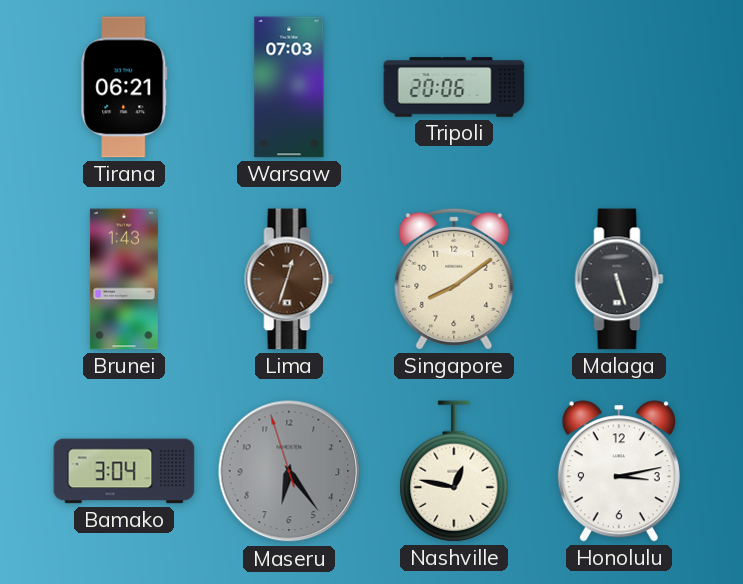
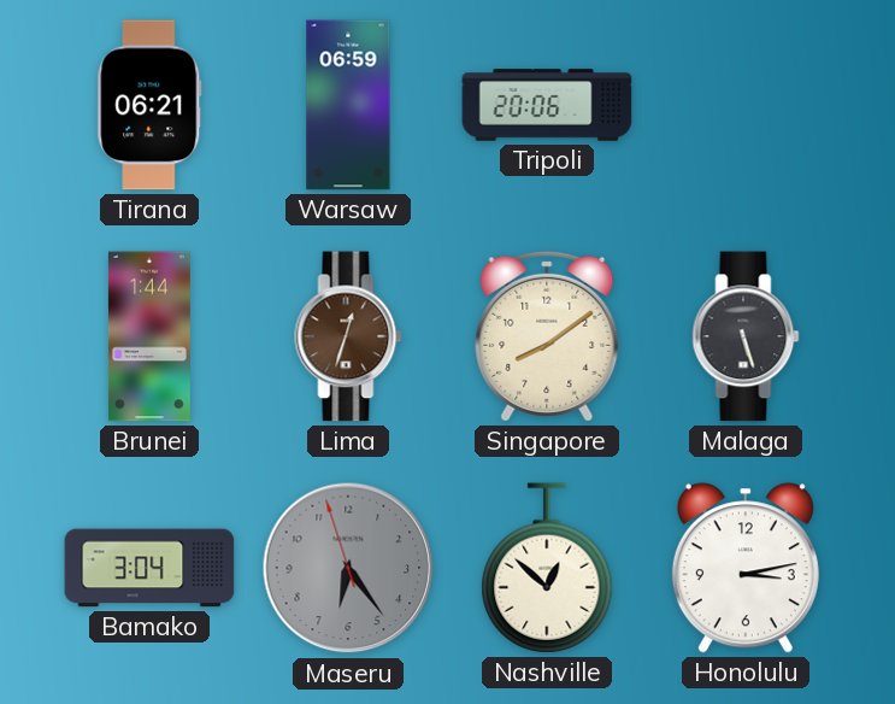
Warsaw: 07:03 -> 06:59
Brunei: 1:43 -> 1:44
Nashville: 12:47 -> 12:52
